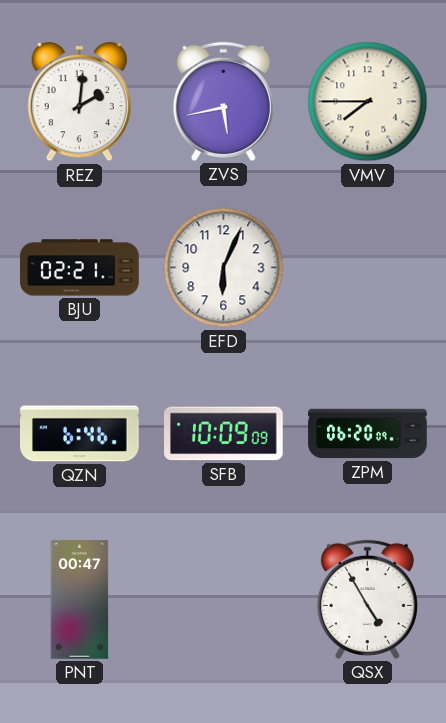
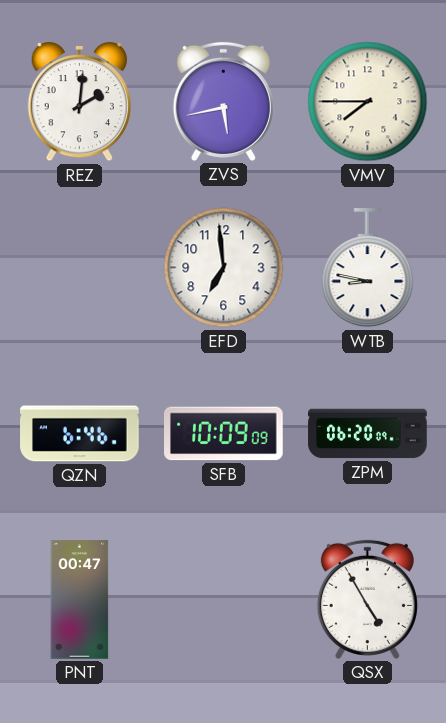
BJU: 02:21 -> none
EFD: 6:04 -> 6:59
WTB: none -> 8:47
